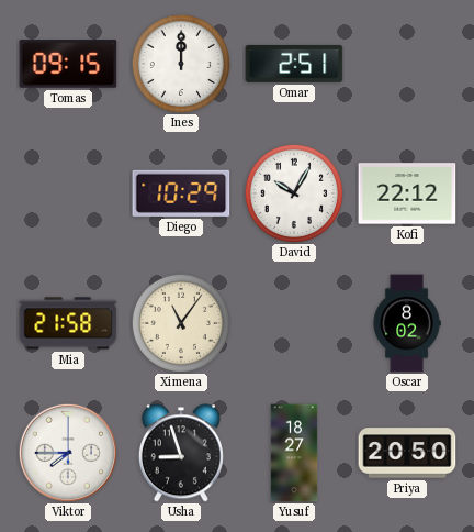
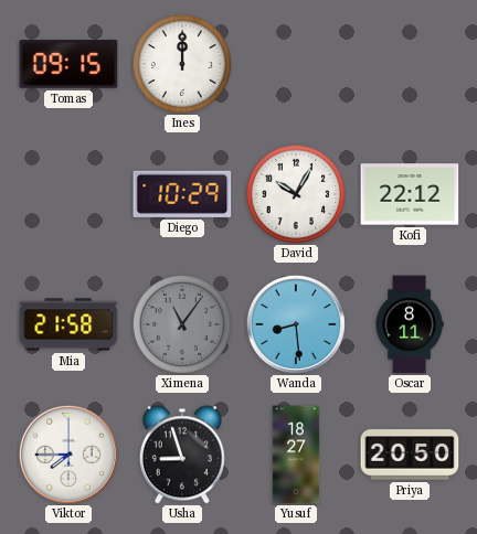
Omar: 2:51 -> none
Ximena dial: cream -> grey
Wanda: none -> 8:29
Oscar: 8:02 -> 8:11
